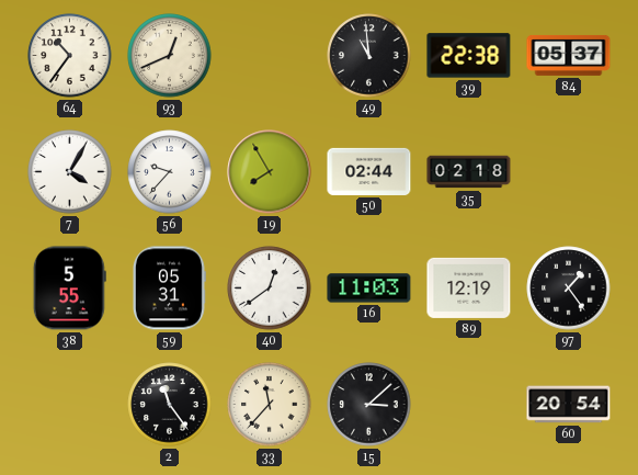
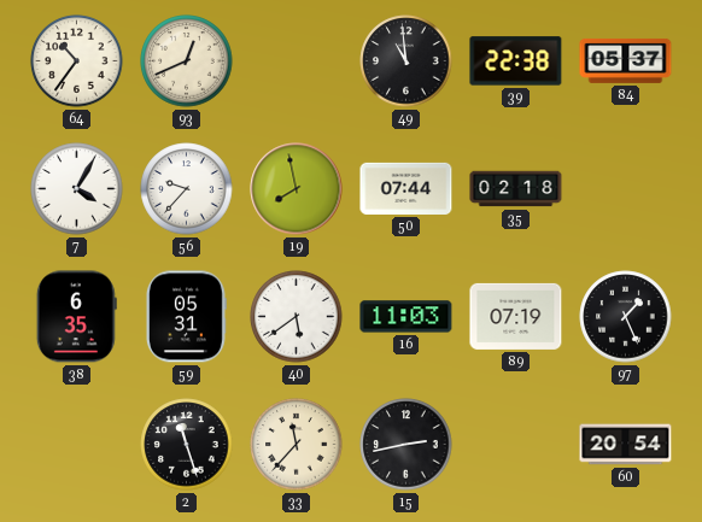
19: 7:55 -> 7:58
50: 02:44 -> 07:44
38: 5:55 -> 6:35
40: 12:39 -> 5:39
89: 12:19 -> 07:19
97: 1:24 -> 1:26
2: 11:24 -> 11:27
15: 3:08 -> 2:43
